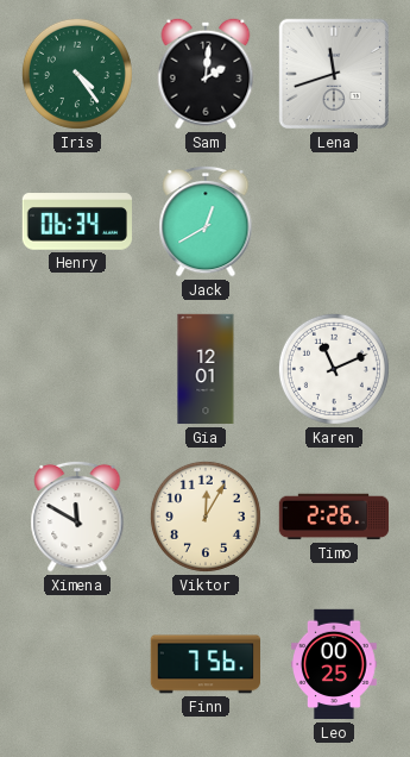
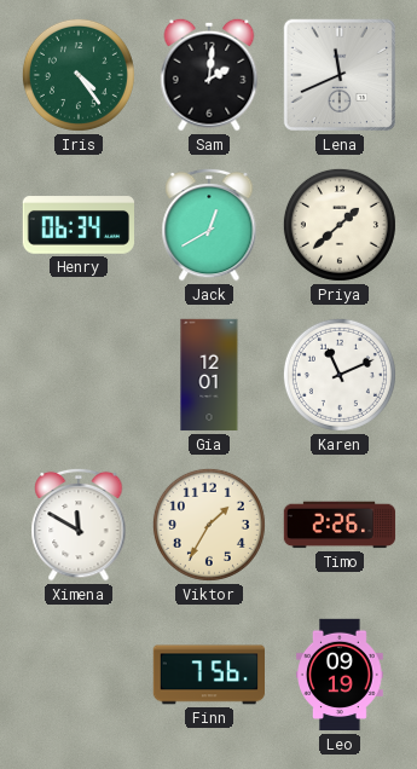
Lena: 11:42 -> 11:41
Priya: none -> 1:38
Viktor: 12:05 -> 1:35
Leo: 00:25 -> 09:19
